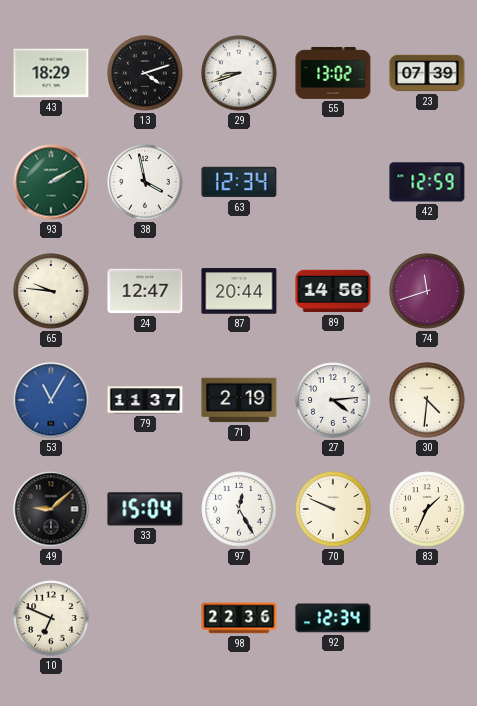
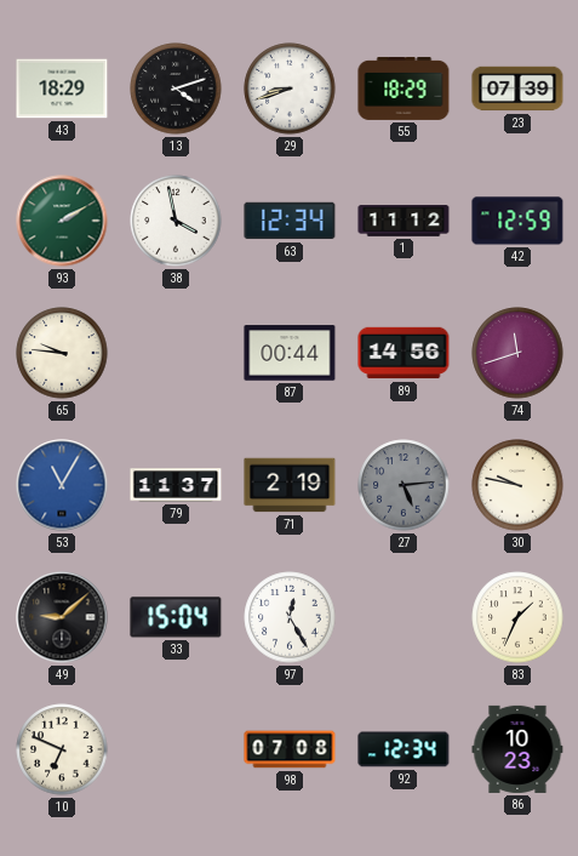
55: 13:02 -> 18:29
1: none -> 11:12
24: 12:47 -> none
87: 20:44 -> 00:44
27: 4:14 -> 5:14
27 dial: white -> grey
30: 4:31 -> 9:47
70: 9:49 -> none
98: 22:36 -> 07:08
86: none -> 10:23
